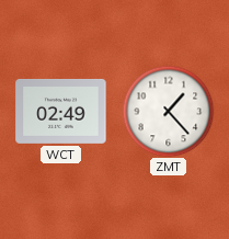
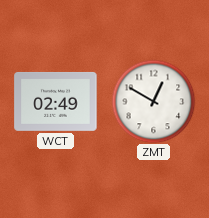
ZMT: 1:23 -> 12:50
